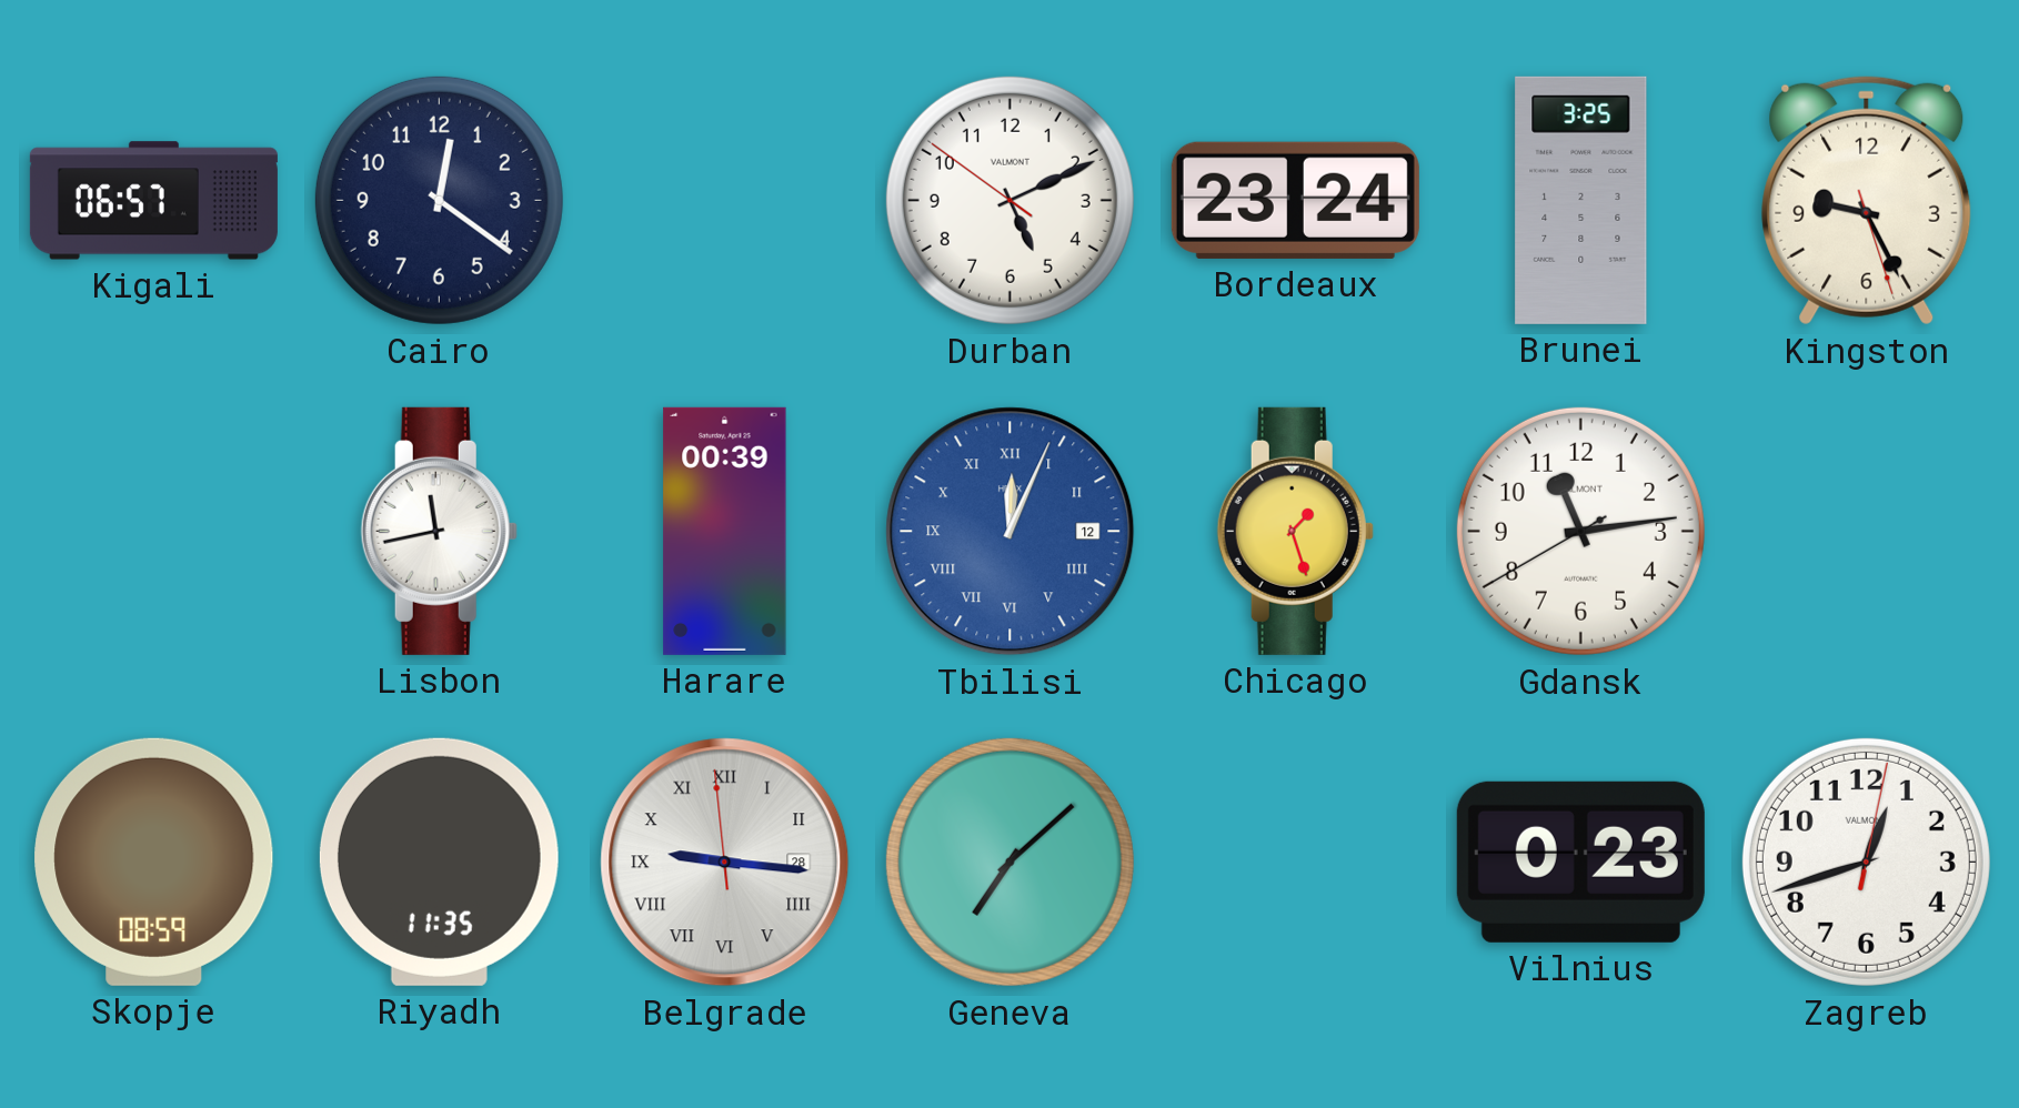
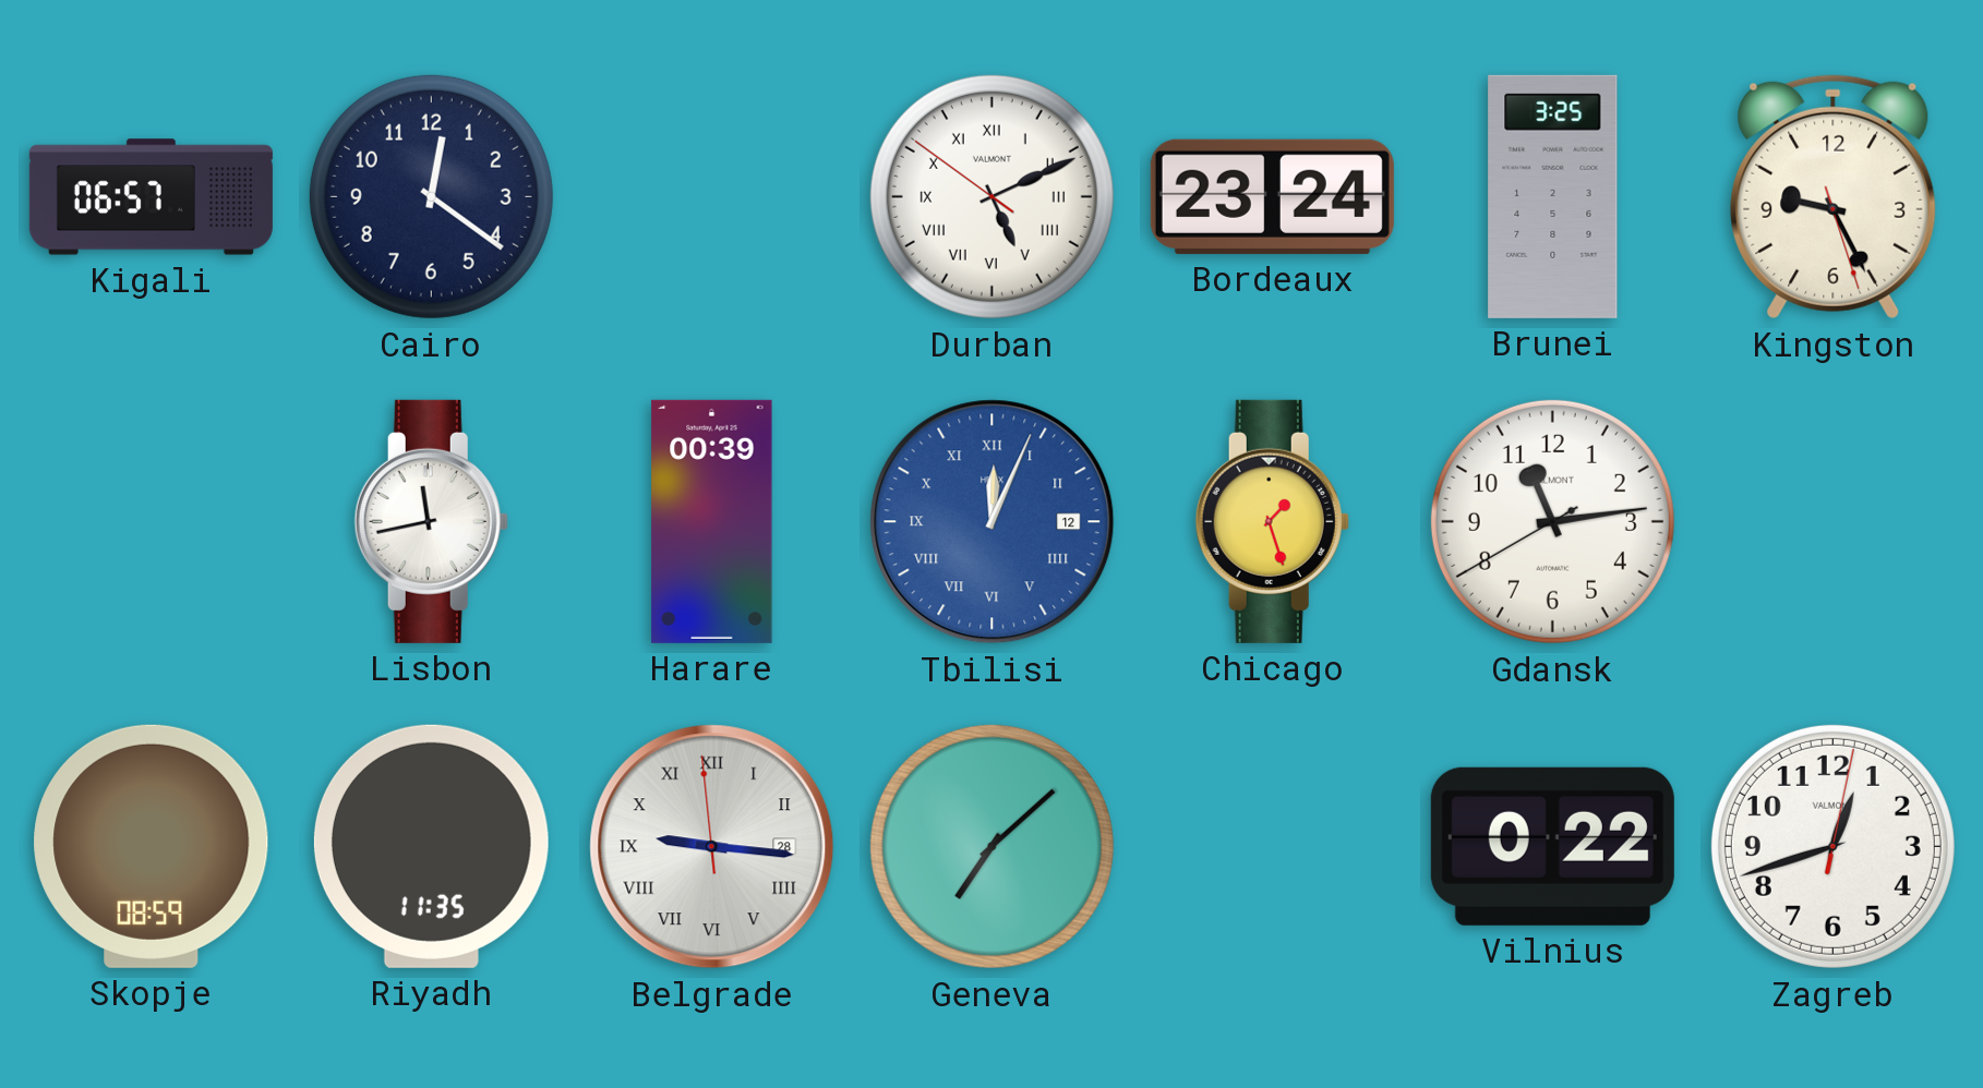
Durban numerals: Arabic -> Roman
Vilnius: 0:23 -> 0:22
